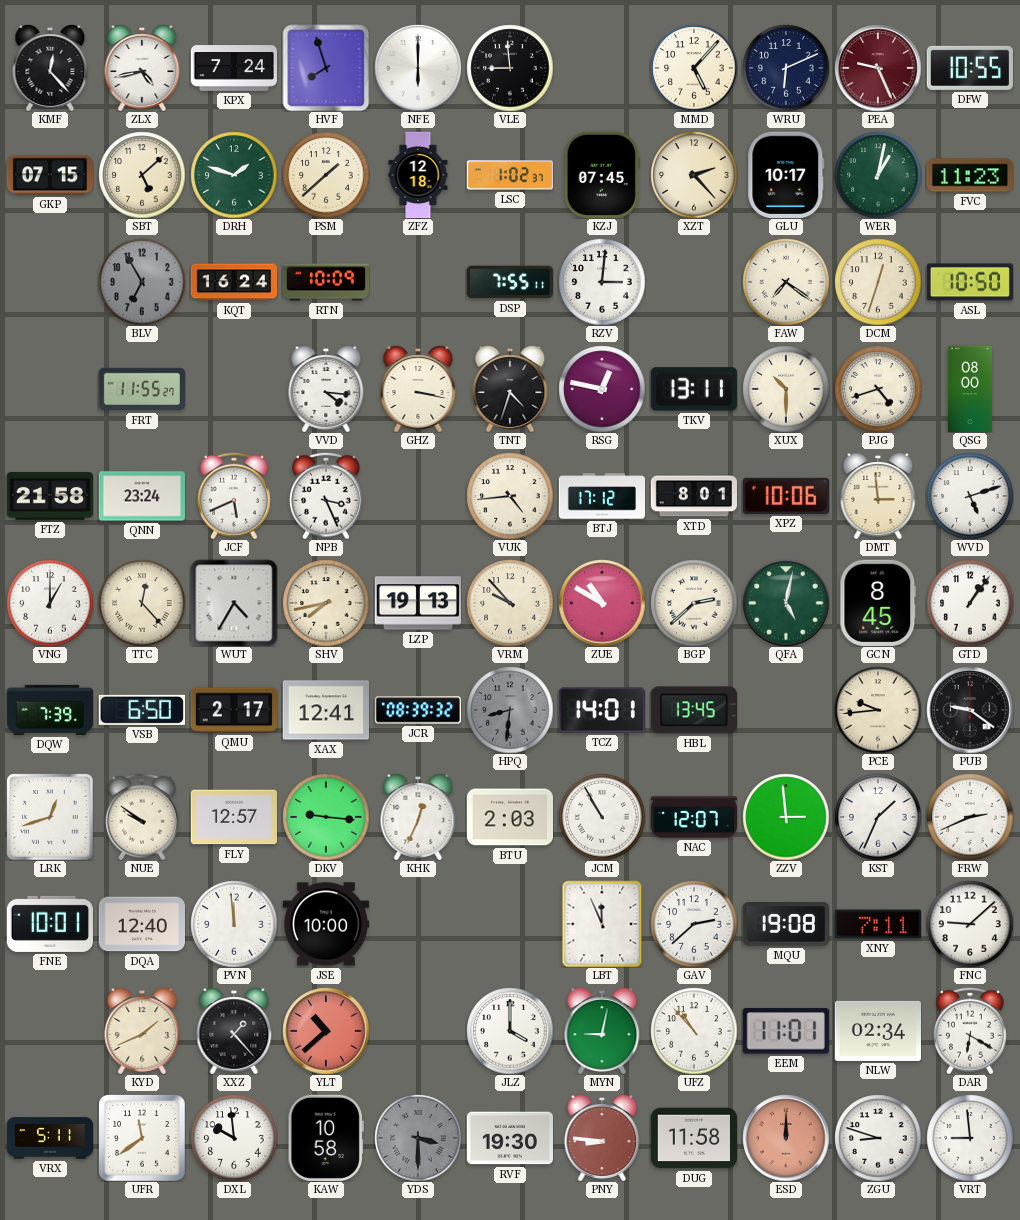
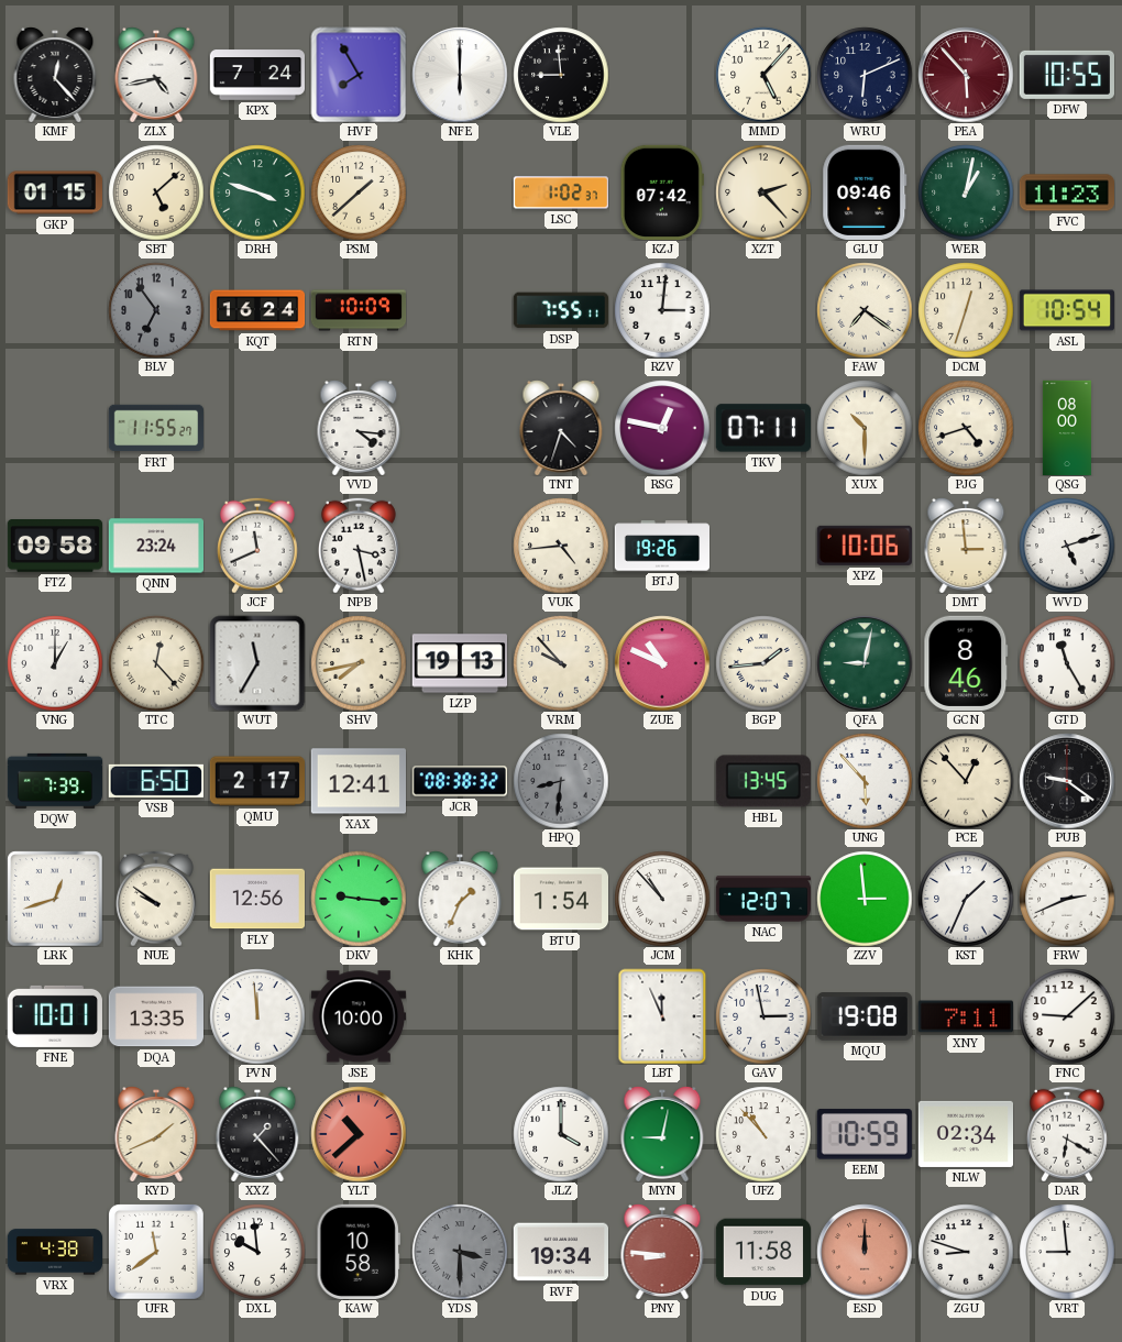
HVF: 7:57 -> 7:55
PEA: 9:26 -> 5:53
GKP: 07:15 -> 01:15
DRH: 1:48 -> 3:48
ZFZ: 12:18 -> none
KZJ: 07:45 -> 07:42
GLU: 10:17 -> 09:46
BLV: 6:55 -> 6:54
ASL: 10:50 -> 10:54
GHZ: 3:17 -> none
TKV: 13:11 -> 07:11
FTZ: 21:58 -> 09:58
JCF: 5:41 -> 11:41
NPB: 3:26 -> 3:28
BTJ: 17:12 -> 19:26
XTD: 8:01 -> none
WUT: 4:35 -> 11:35
ZUE: 10:50 -> 10:49
BGP: 2:38 -> 1:44
QFA: 5:02 -> 9:02
GCN: 8:45 -> 8:46
GTD: 1:06 -> 11:25
JCR: 08:39 -> 08:38
TCZ: 14:01 -> none
UNG: none -> 5:53
PCE: 9:44 -> 12:53
FLY: 12:57 -> 12:56
KHK: 12:34 -> 1:34
BTU: 2:03 -> 1:54
JCM: 10:55 -> 10:53
DQA: 12:40 -> 13:35
GAV: 2:38 -> 2:58
EEM: 11:01 -> 10:59
VRX: 5:11 -> 4:38
RVF: 19:30 -> 19:34
